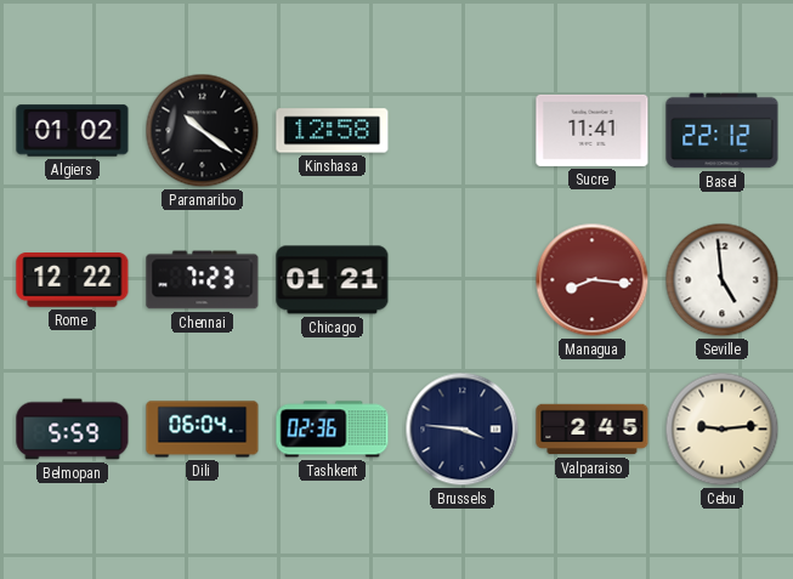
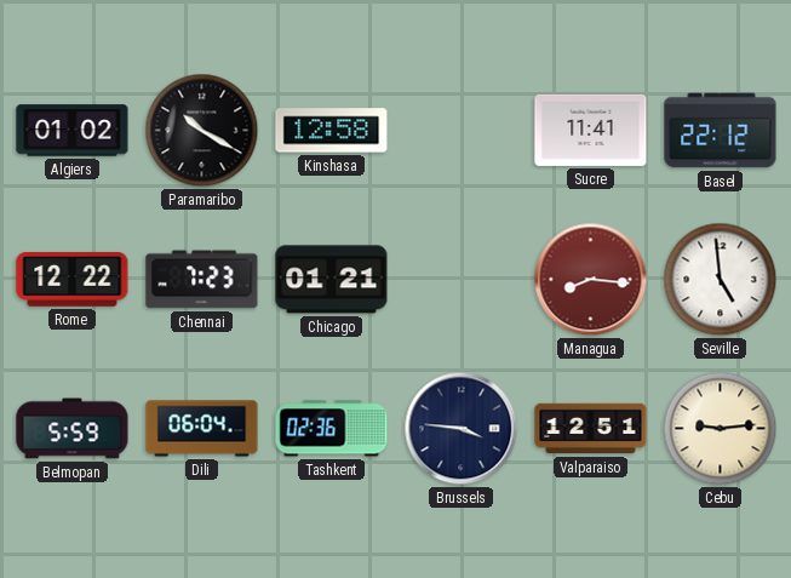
Paramaribo: 10:21 -> 10:20
Valparaiso: 2:45 -> 12:51
